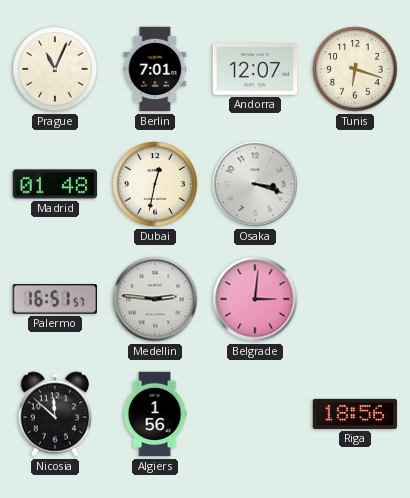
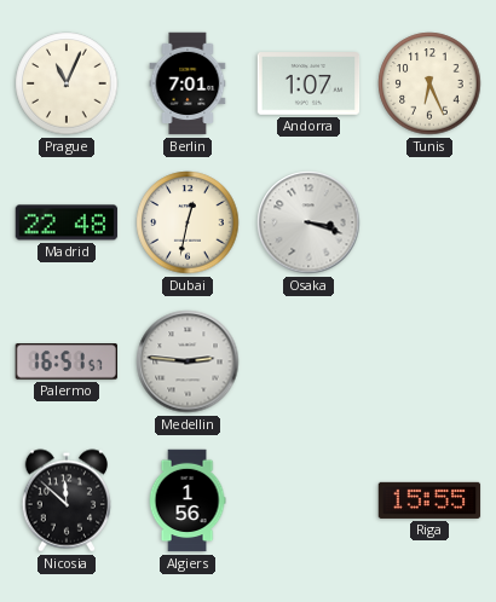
Andorra: 12:07 -> 1:07
Tunis: 6:18 -> 6:26
Madrid: 01:48 -> 22:48
Belgrade: 3:01 -> none
Riga: 18:56 -> 15:55
